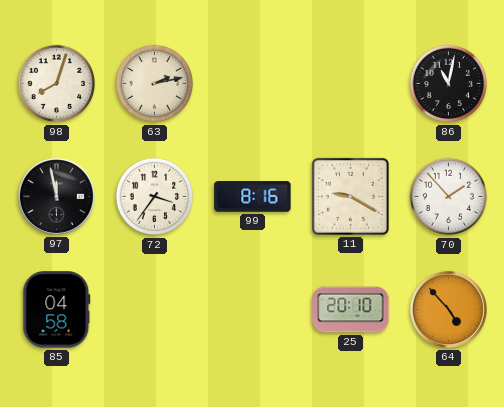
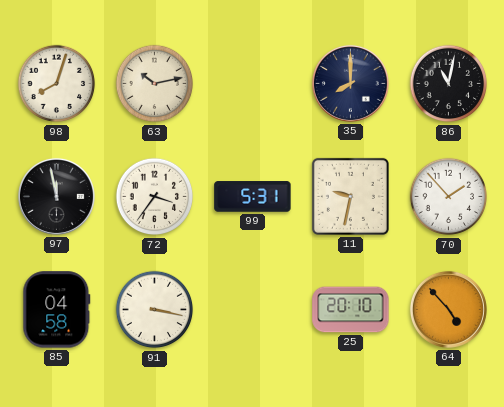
63: 2:13 -> 10:13
35: none -> 8:00
99: 8:16 -> 5:31
11: 9:20 -> 9:32
91: none -> 3:17
